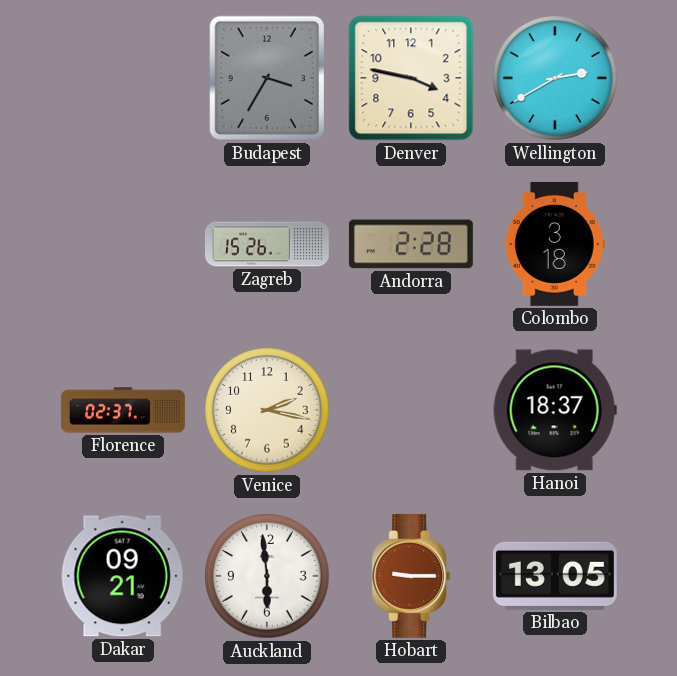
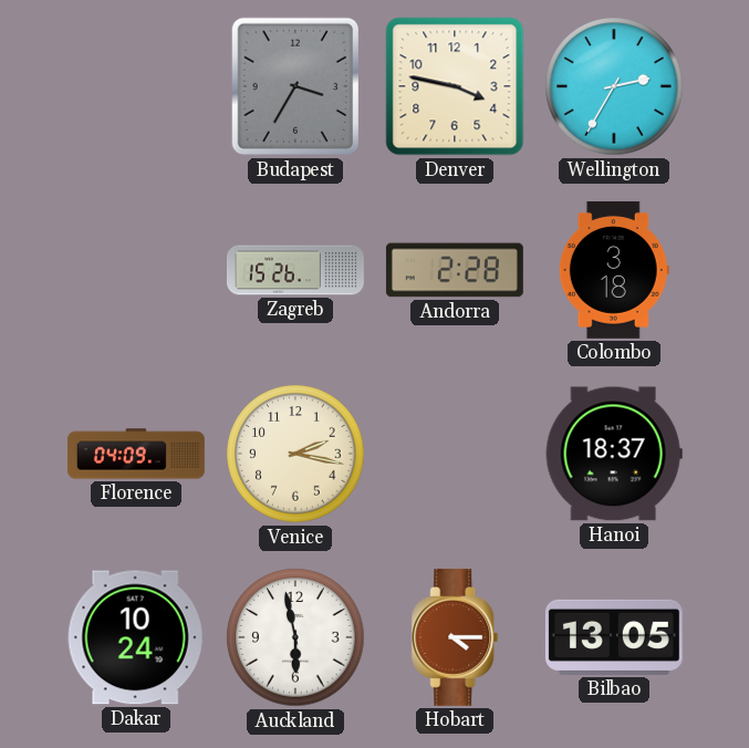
Wellington: 2:40 -> 2:35
Florence: 02:37 -> 04:09
Dakar: 09:21 -> 10:24
Auckland: 5:59 -> 5:58
Hobart: 9:15 -> 4:15
